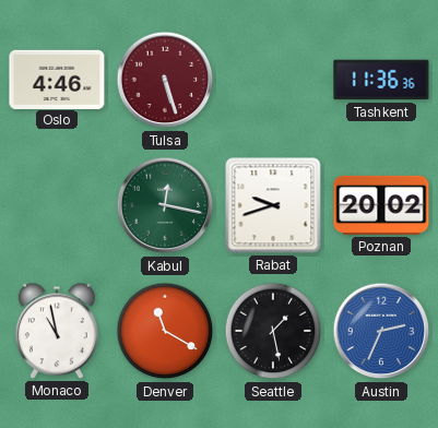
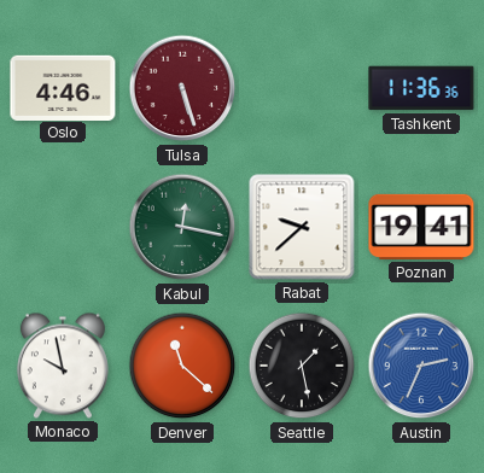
Rabat: 9:42 -> 9:38
Poznan: 20:02 -> 19:41
Monaco: 10:58 -> 9:58
Denver: 11:20 -> 11:22
